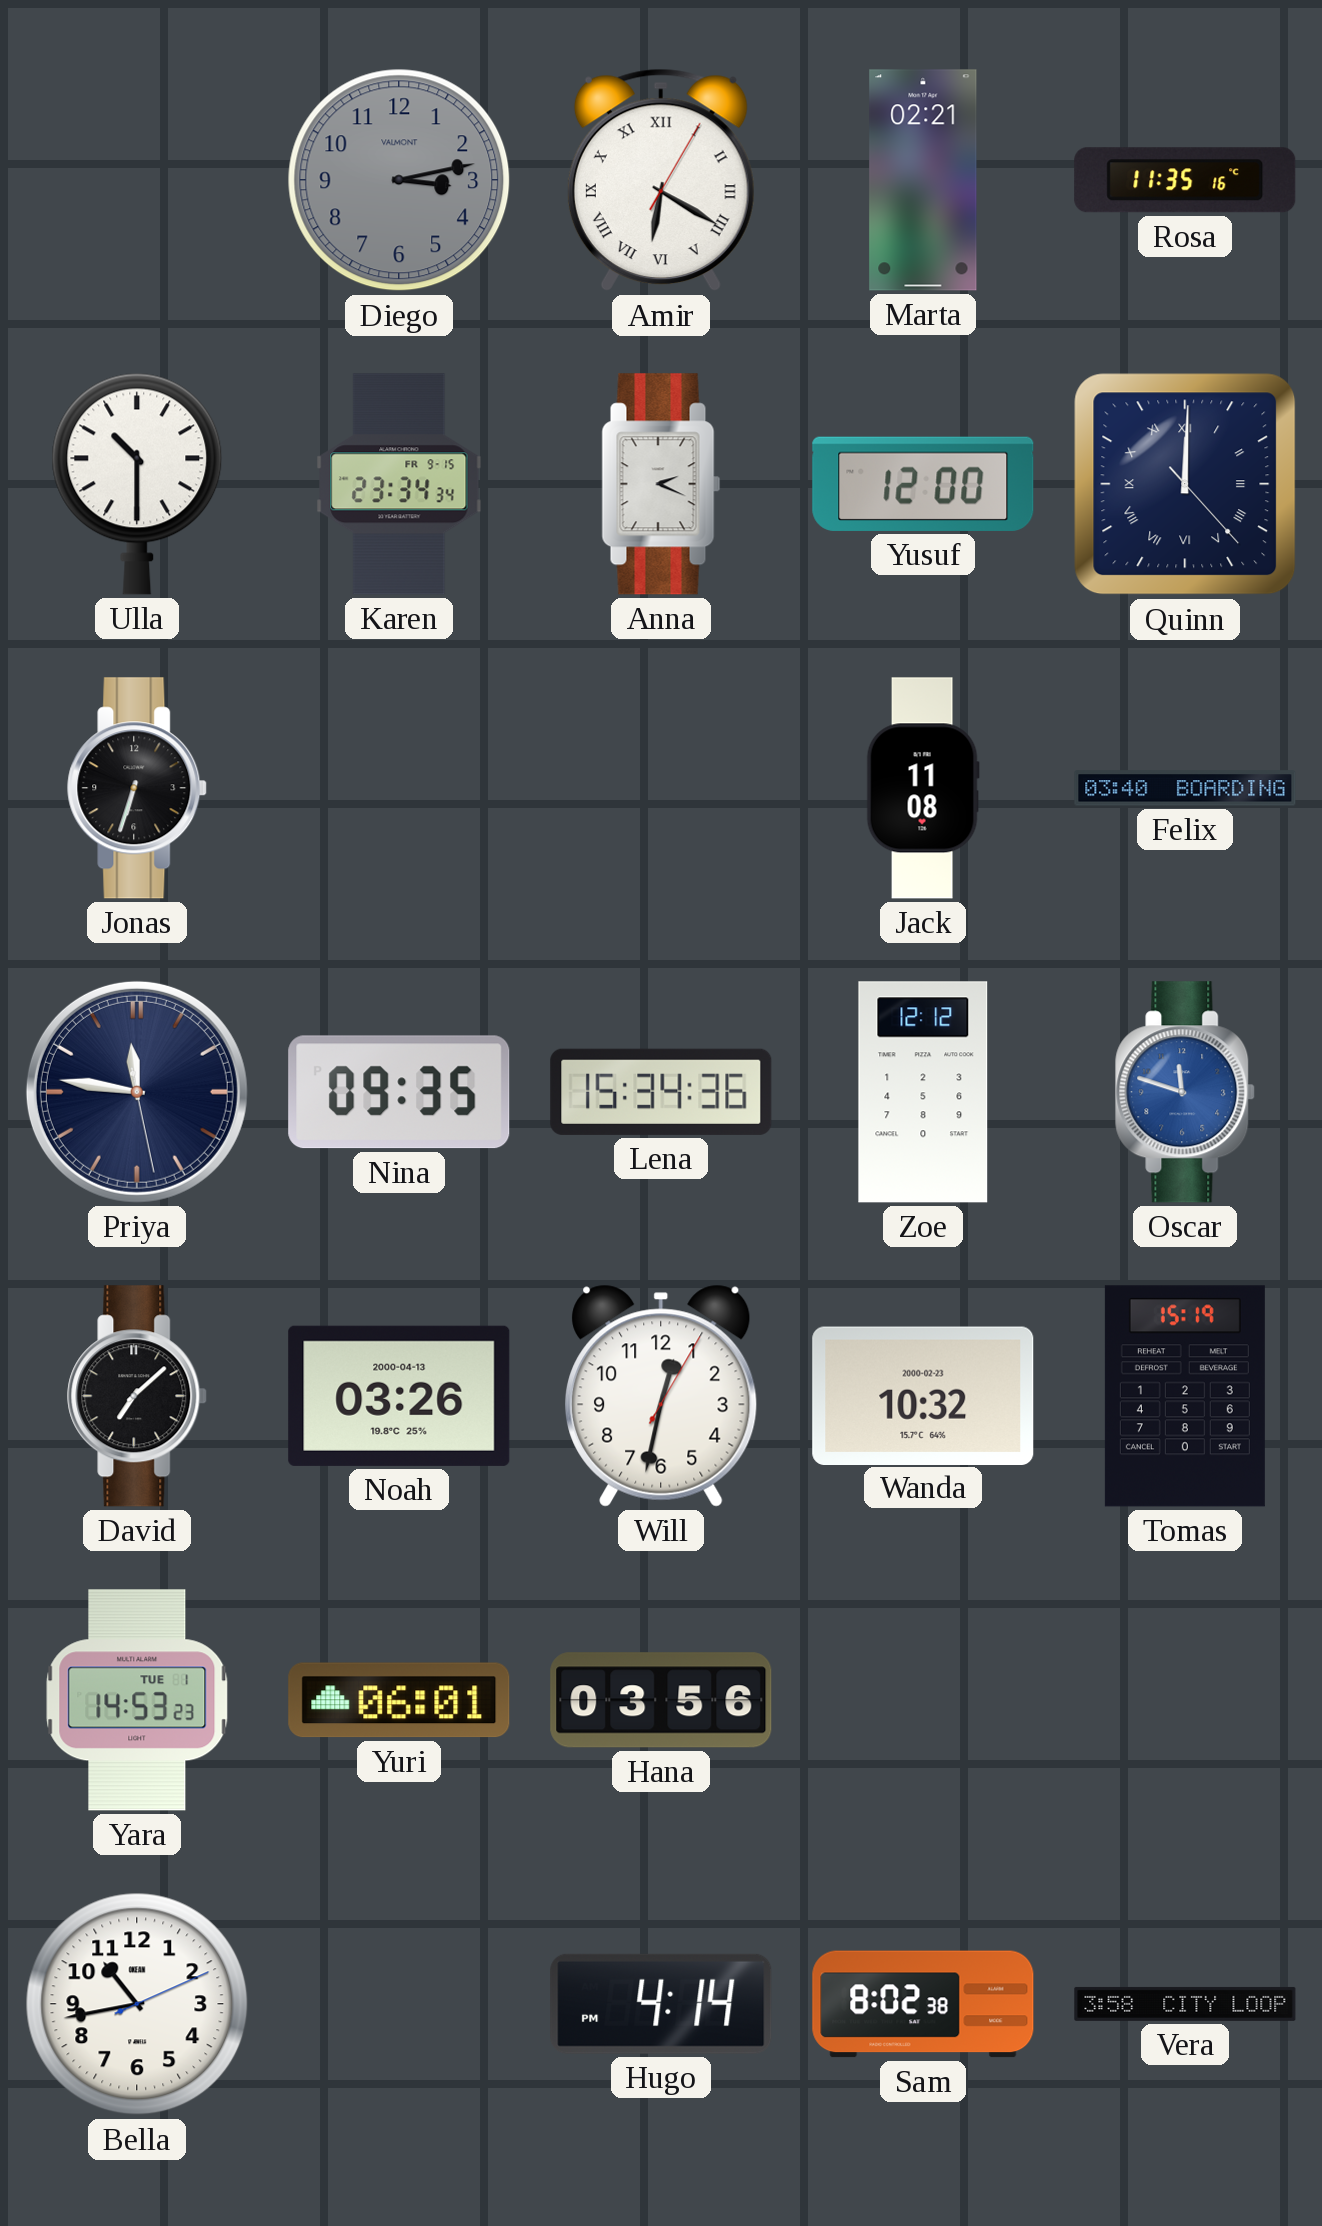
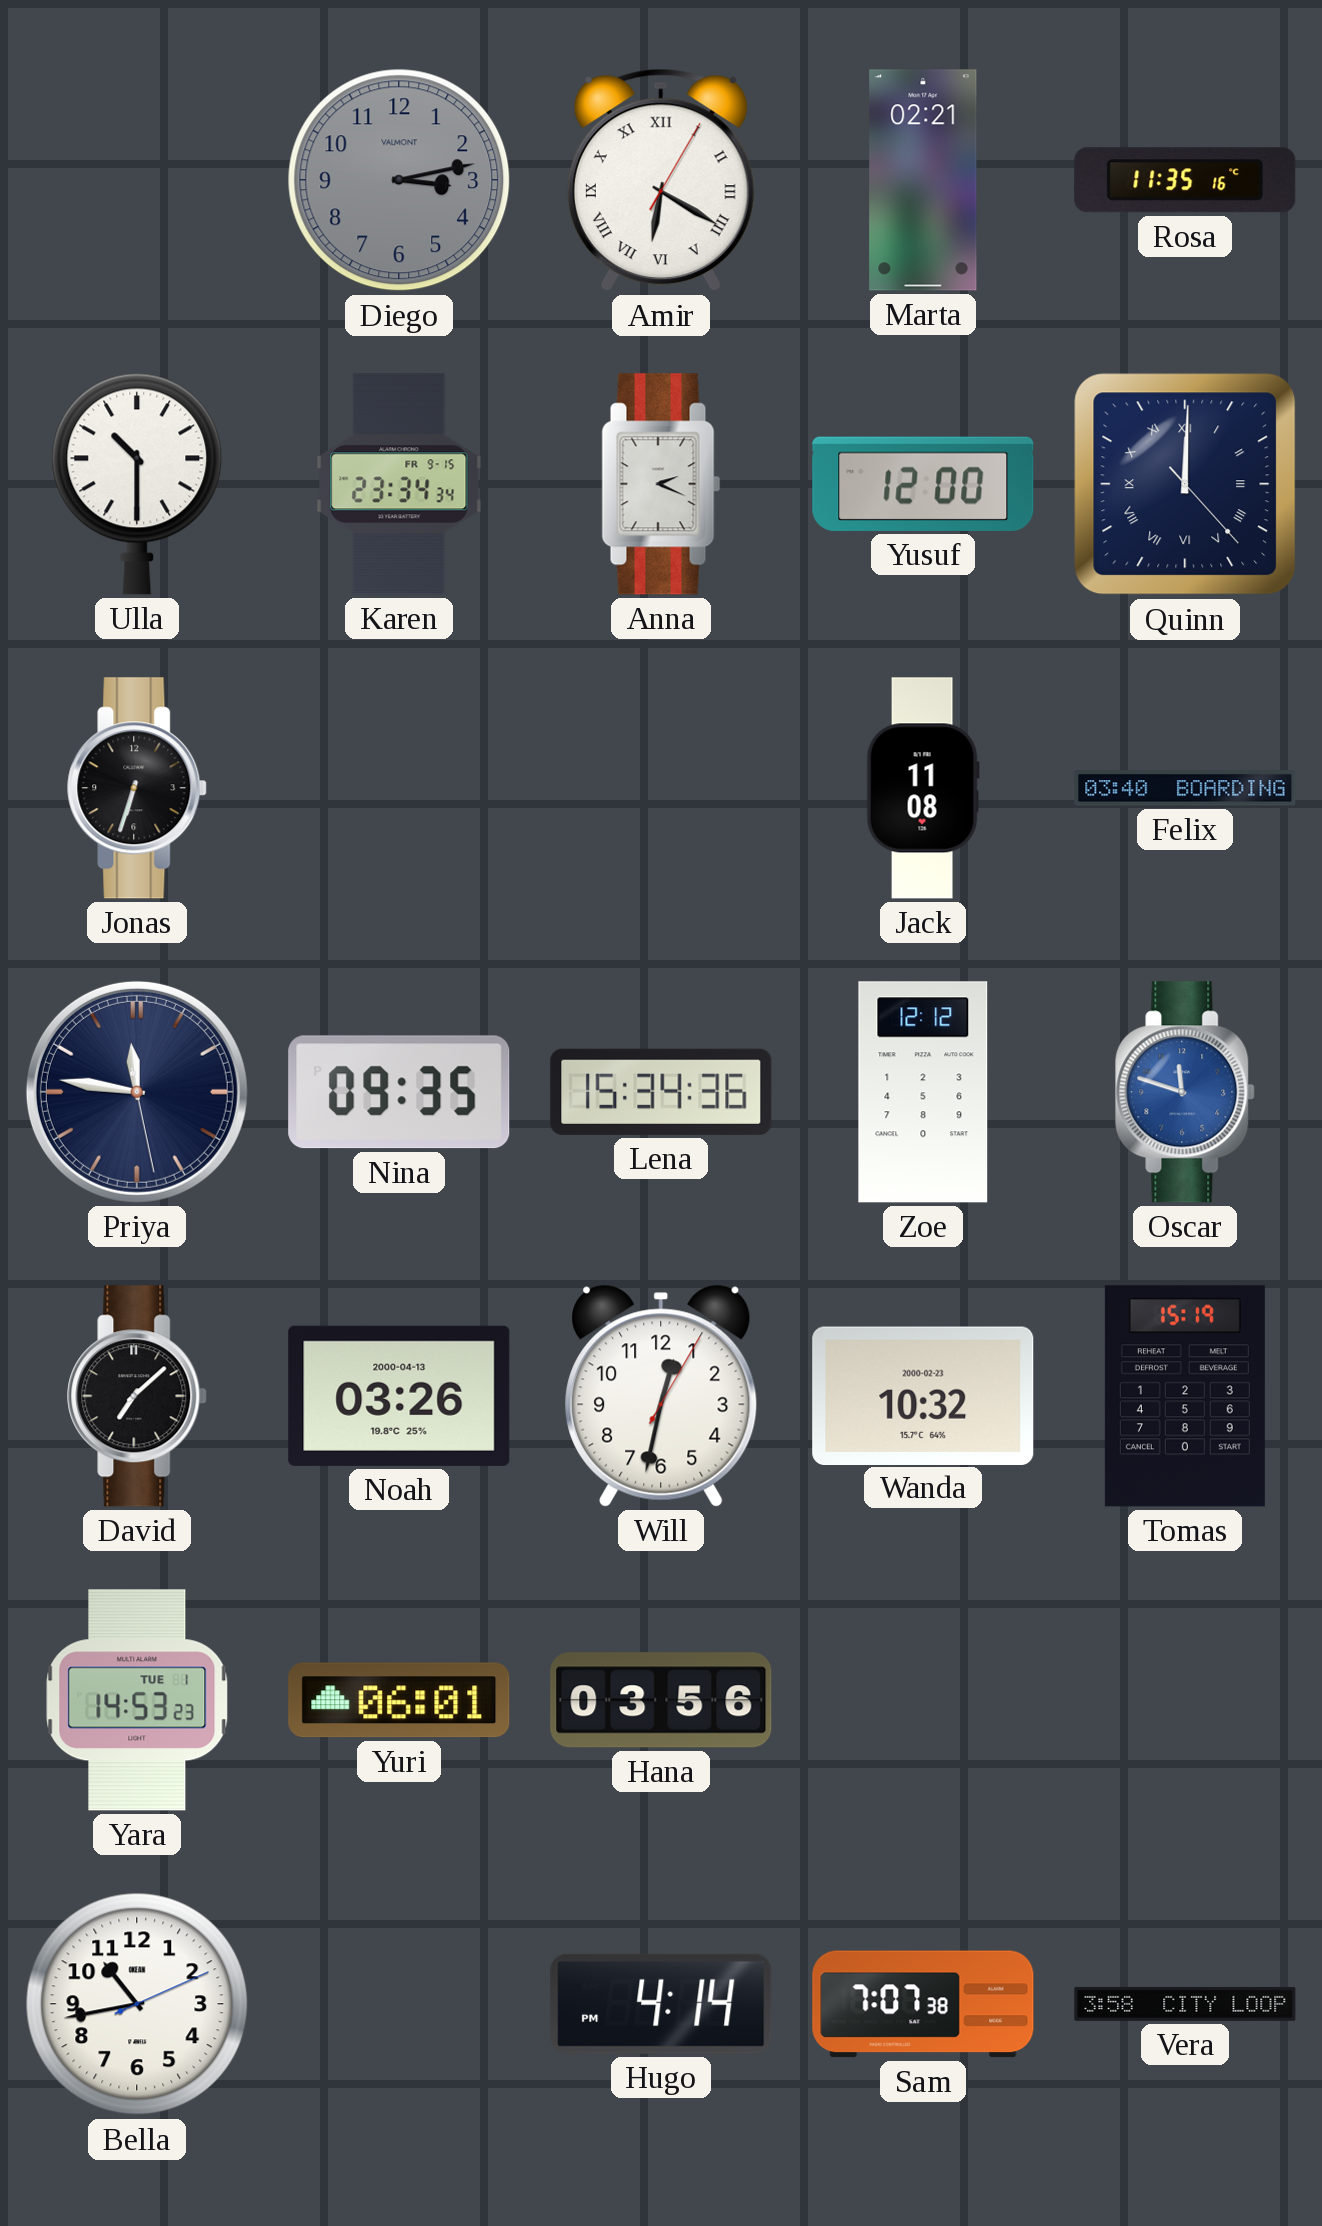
Sam: 8:02 -> 7:07
